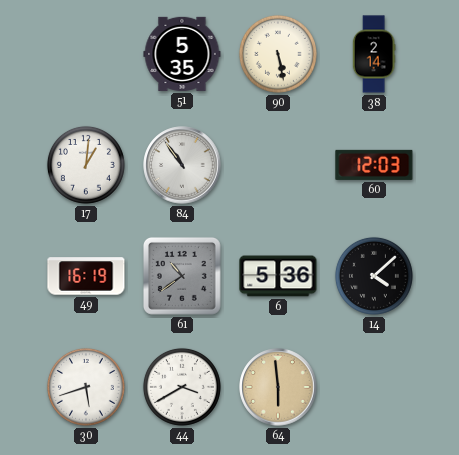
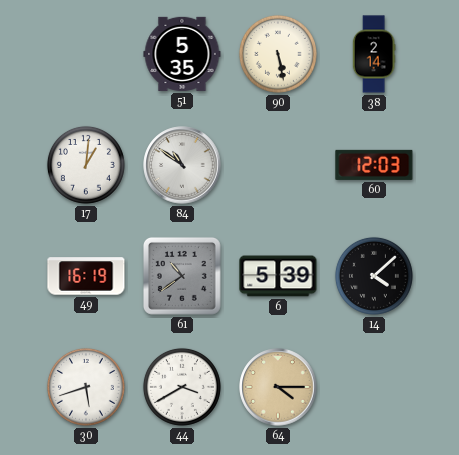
84: 10:54 -> 10:51
6: 5:36 -> 5:39
64: 5:59 -> 4:15
